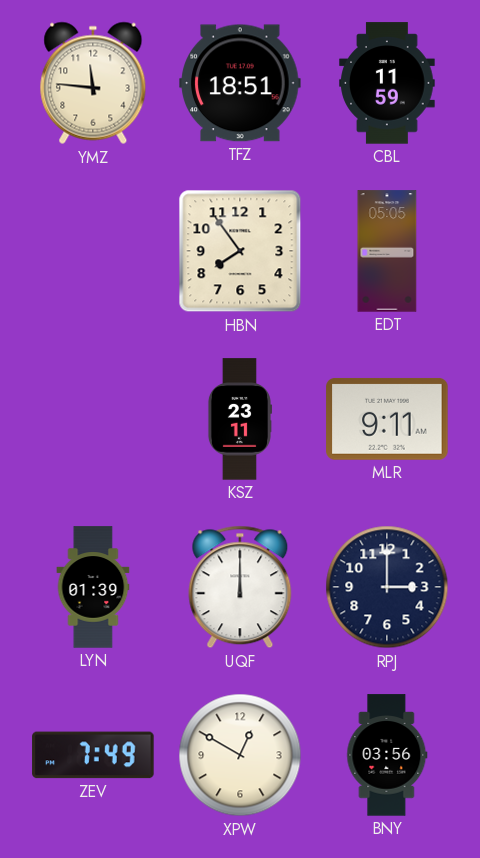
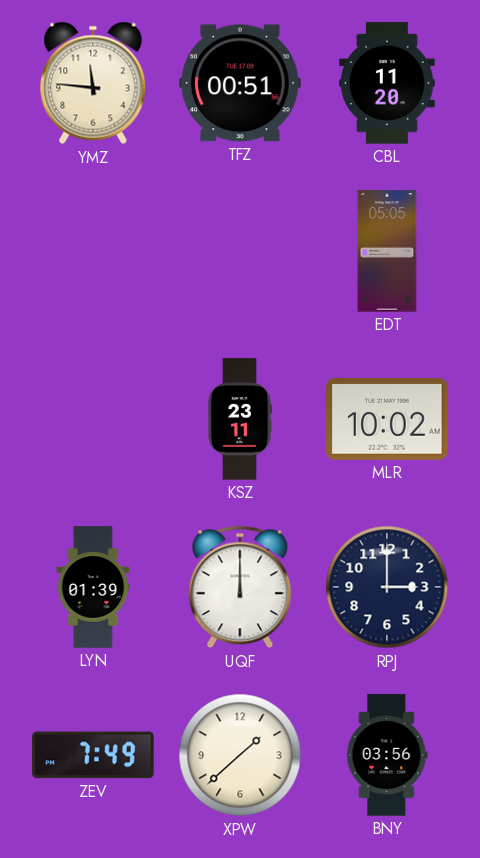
TFZ: 18:51 -> 00:51
CBL: 11:59 -> 11:20
HBN: 7:54 -> none
MLR: 9:11 -> 10:02
XPW: 12:50 -> 1:38
